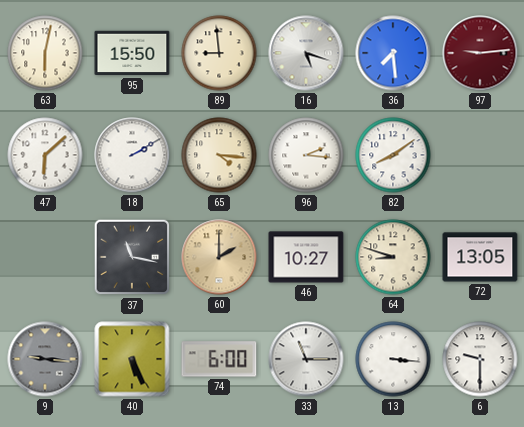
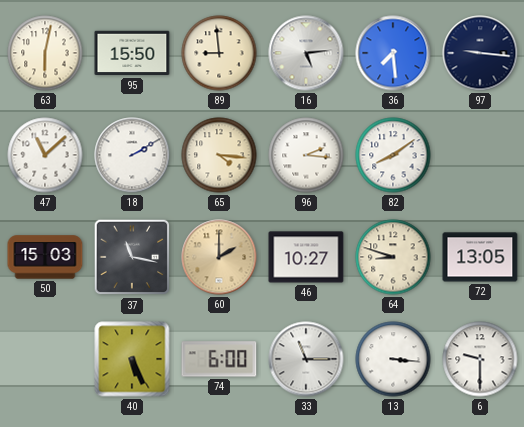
16: 5:18 -> 5:14
97: 9:14 -> 9:16
97 dial: burgundy -> navy
47: 6:08 -> 11:08
50: none -> 15:03
9: 9:16 -> none
